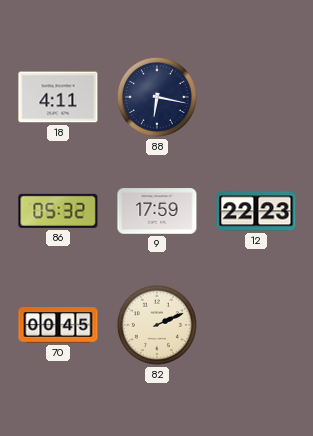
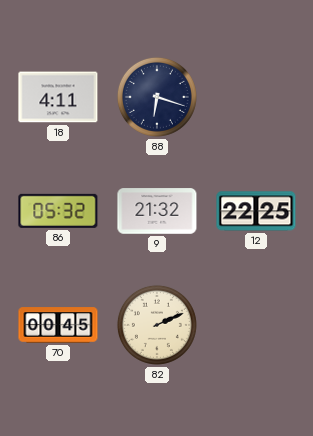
88: 6:17 -> 6:18
9: 17:59 -> 21:32
12: 22:23 -> 22:25
